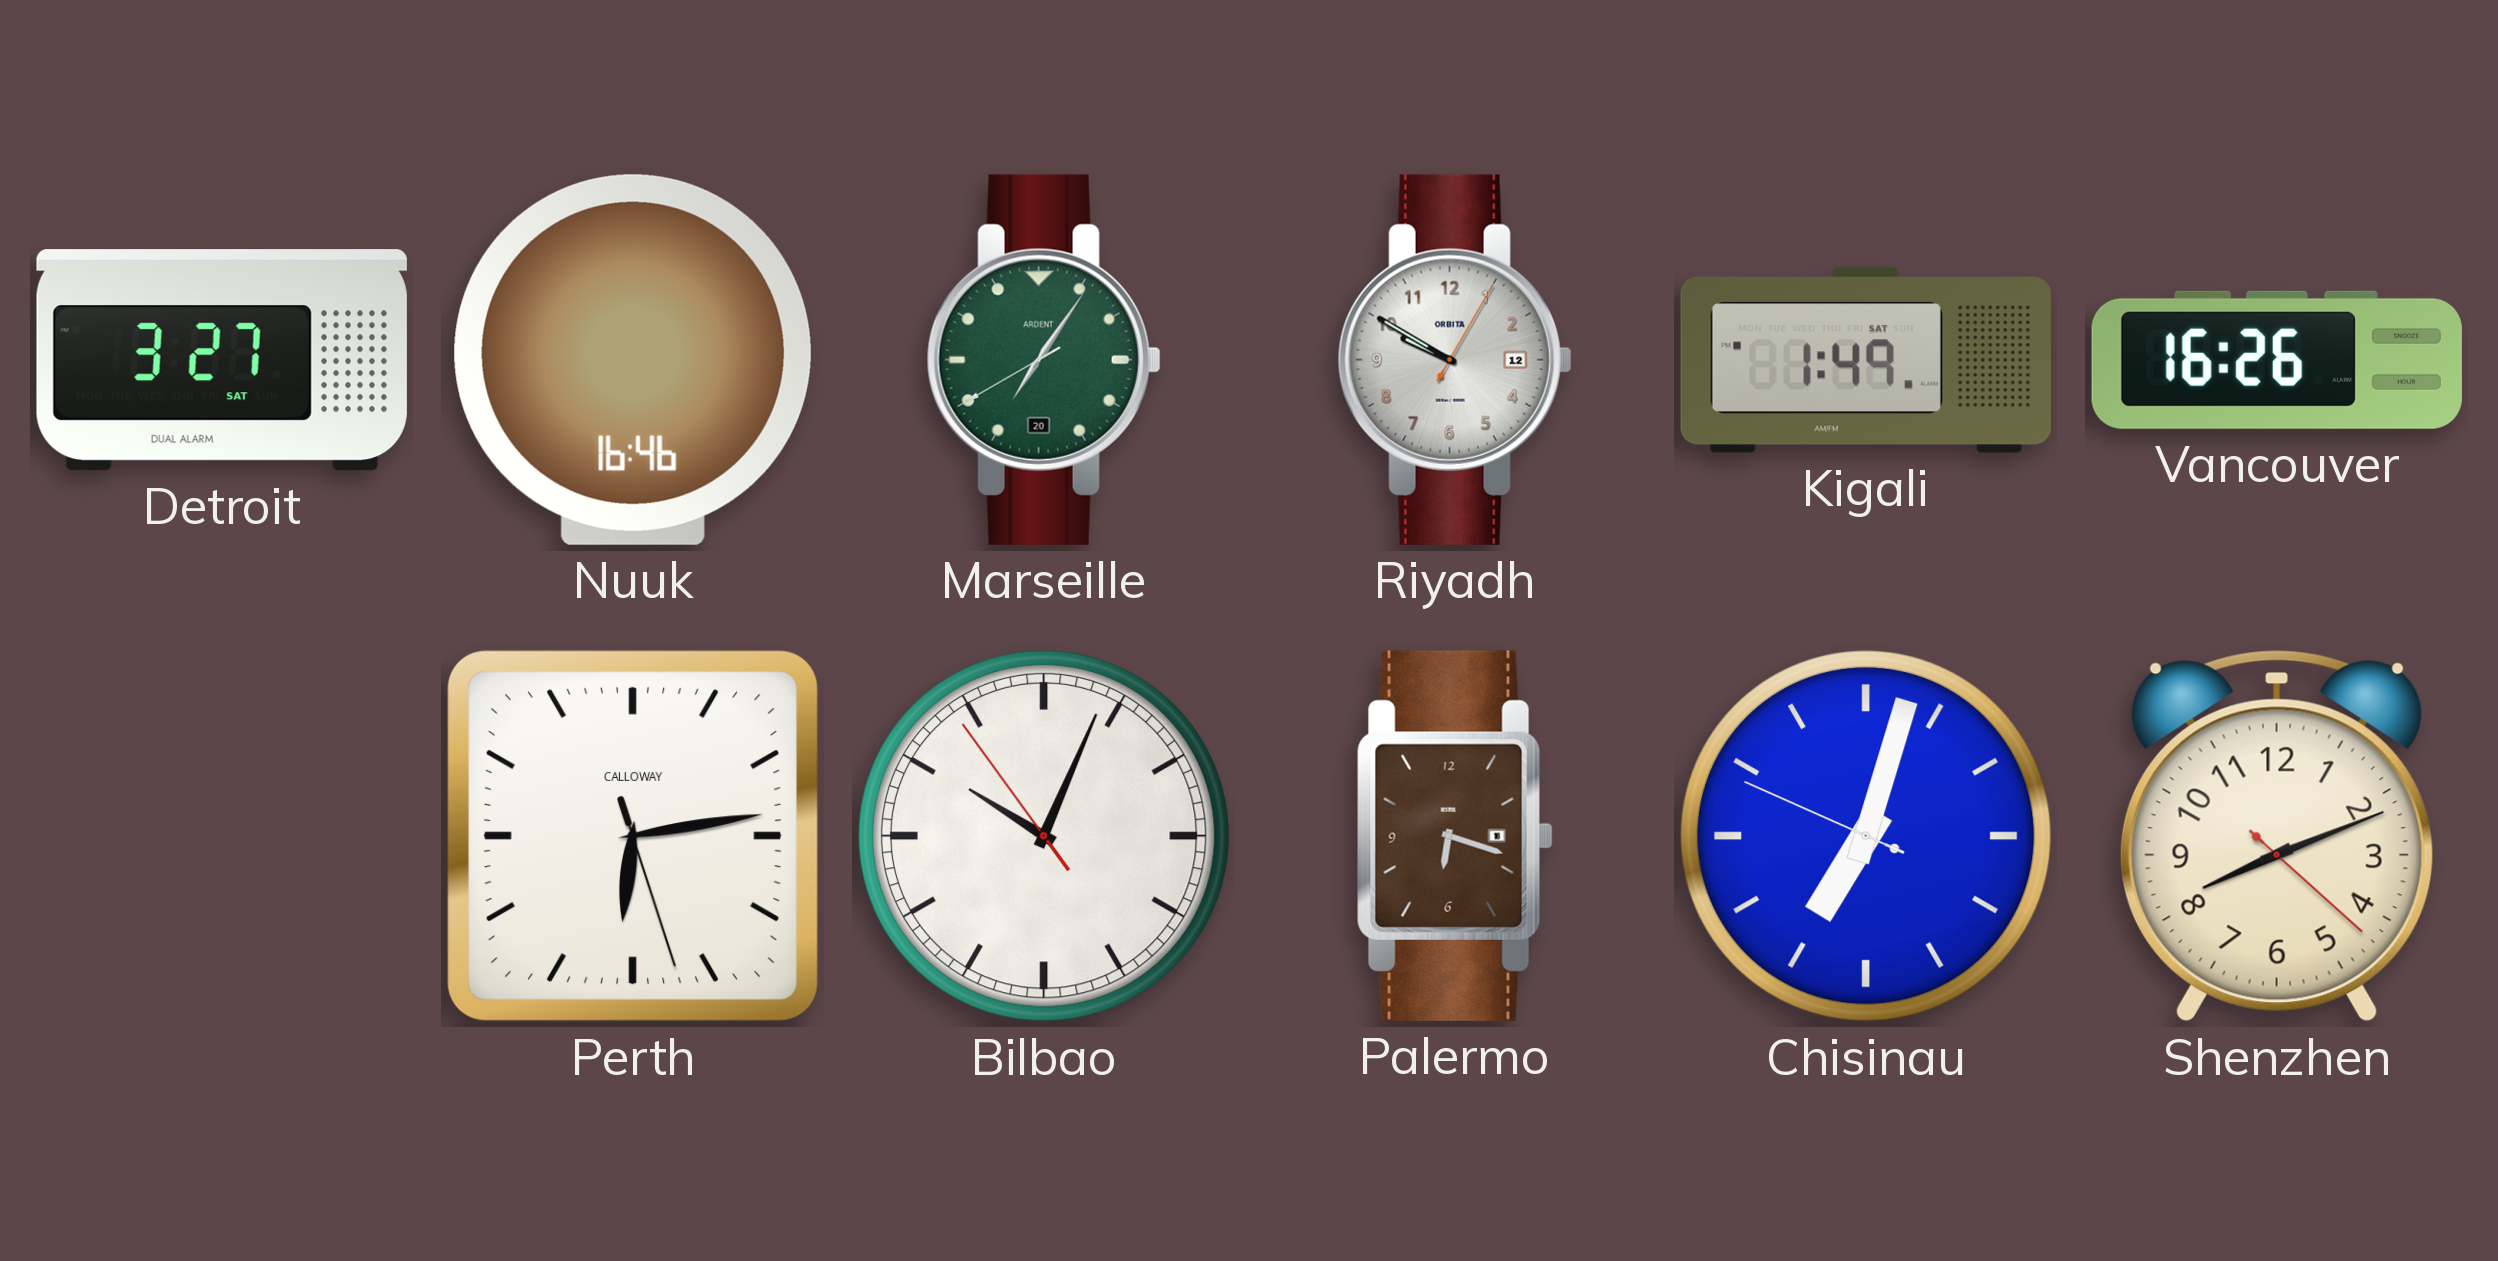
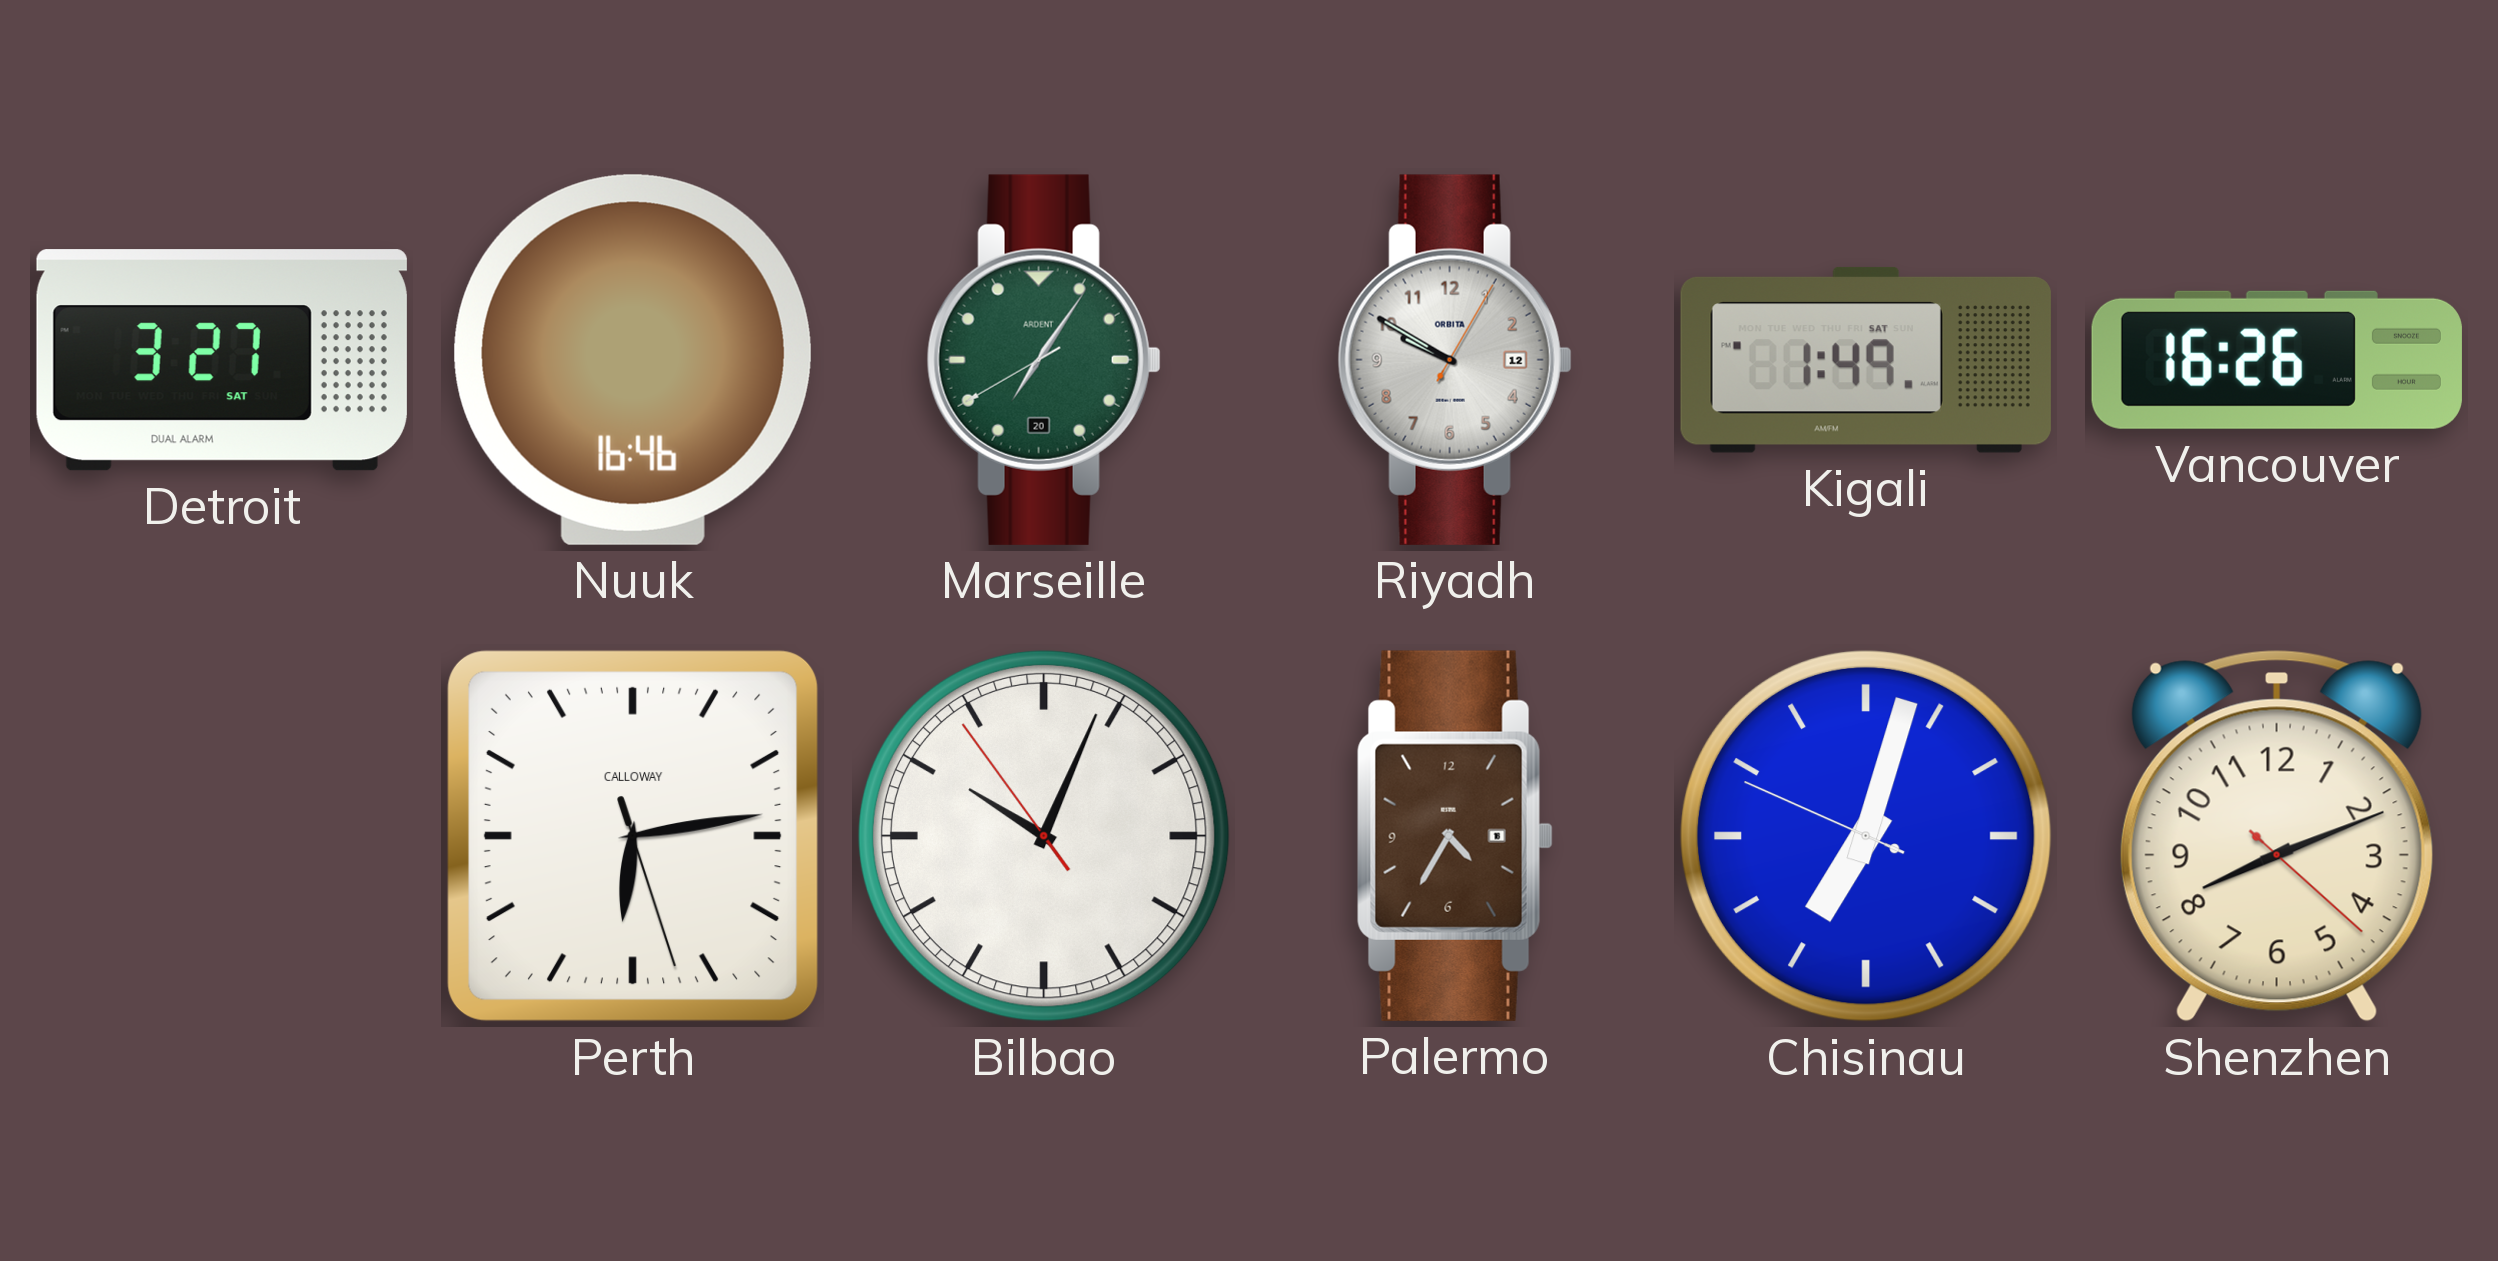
Palermo: 6:18 -> 4:35
